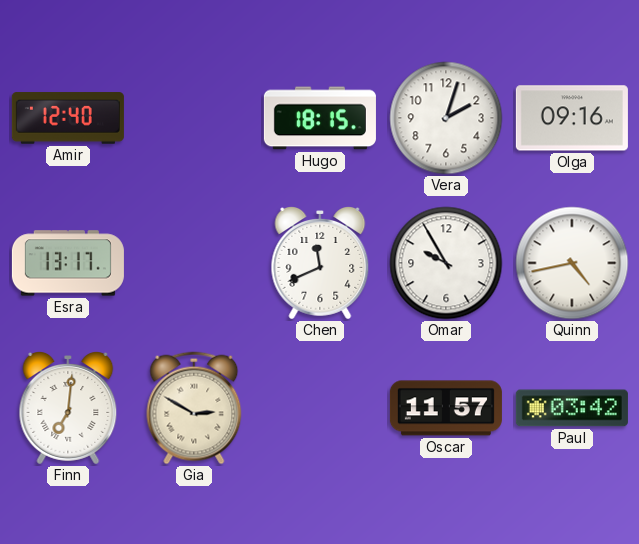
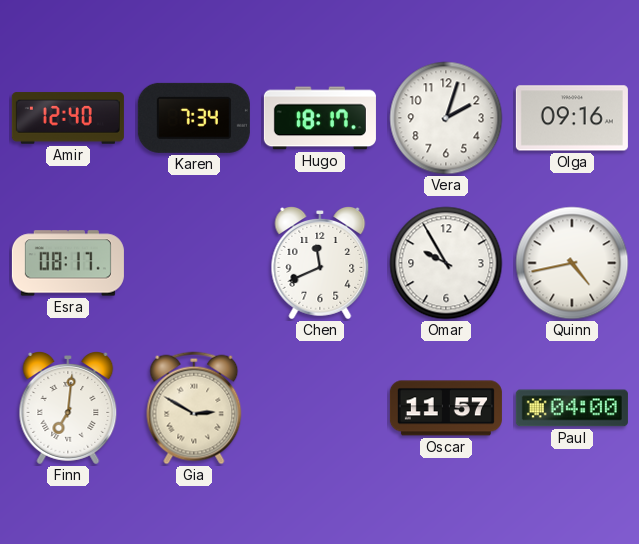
Karen: none -> 7:34
Hugo: 18:15 -> 18:17
Esra: 13:17 -> 08:17
Paul: 03:42 -> 04:00
